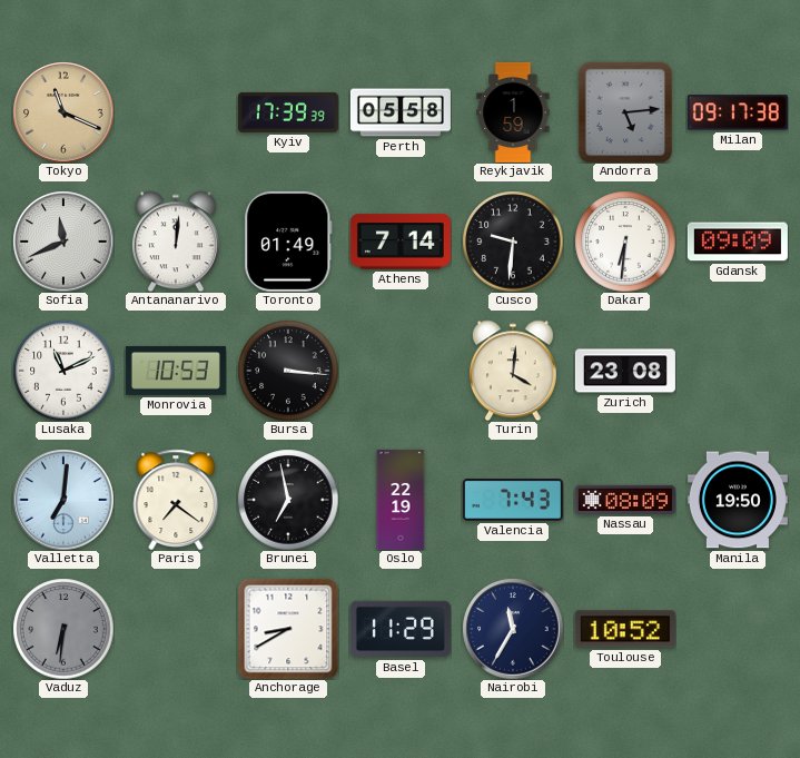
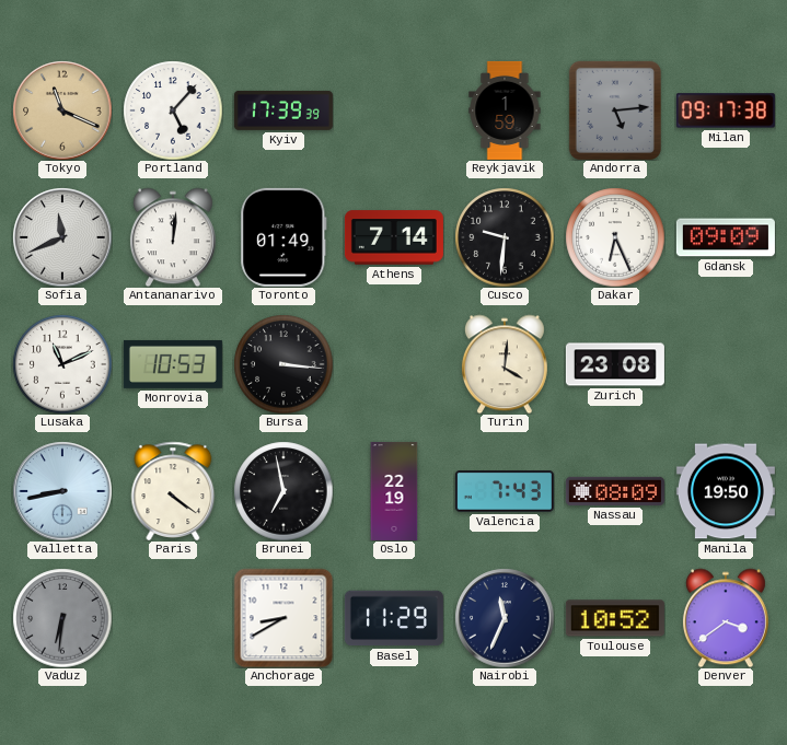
Portland: none -> 5:07
Perth: 05:58 -> none
Dakar: 6:31 -> 6:26
Valletta: 7:01 -> 8:43
Paris: 7:21 -> 4:21
Nairobi: 11:35 -> 11:34
Denver: none -> 3:39
